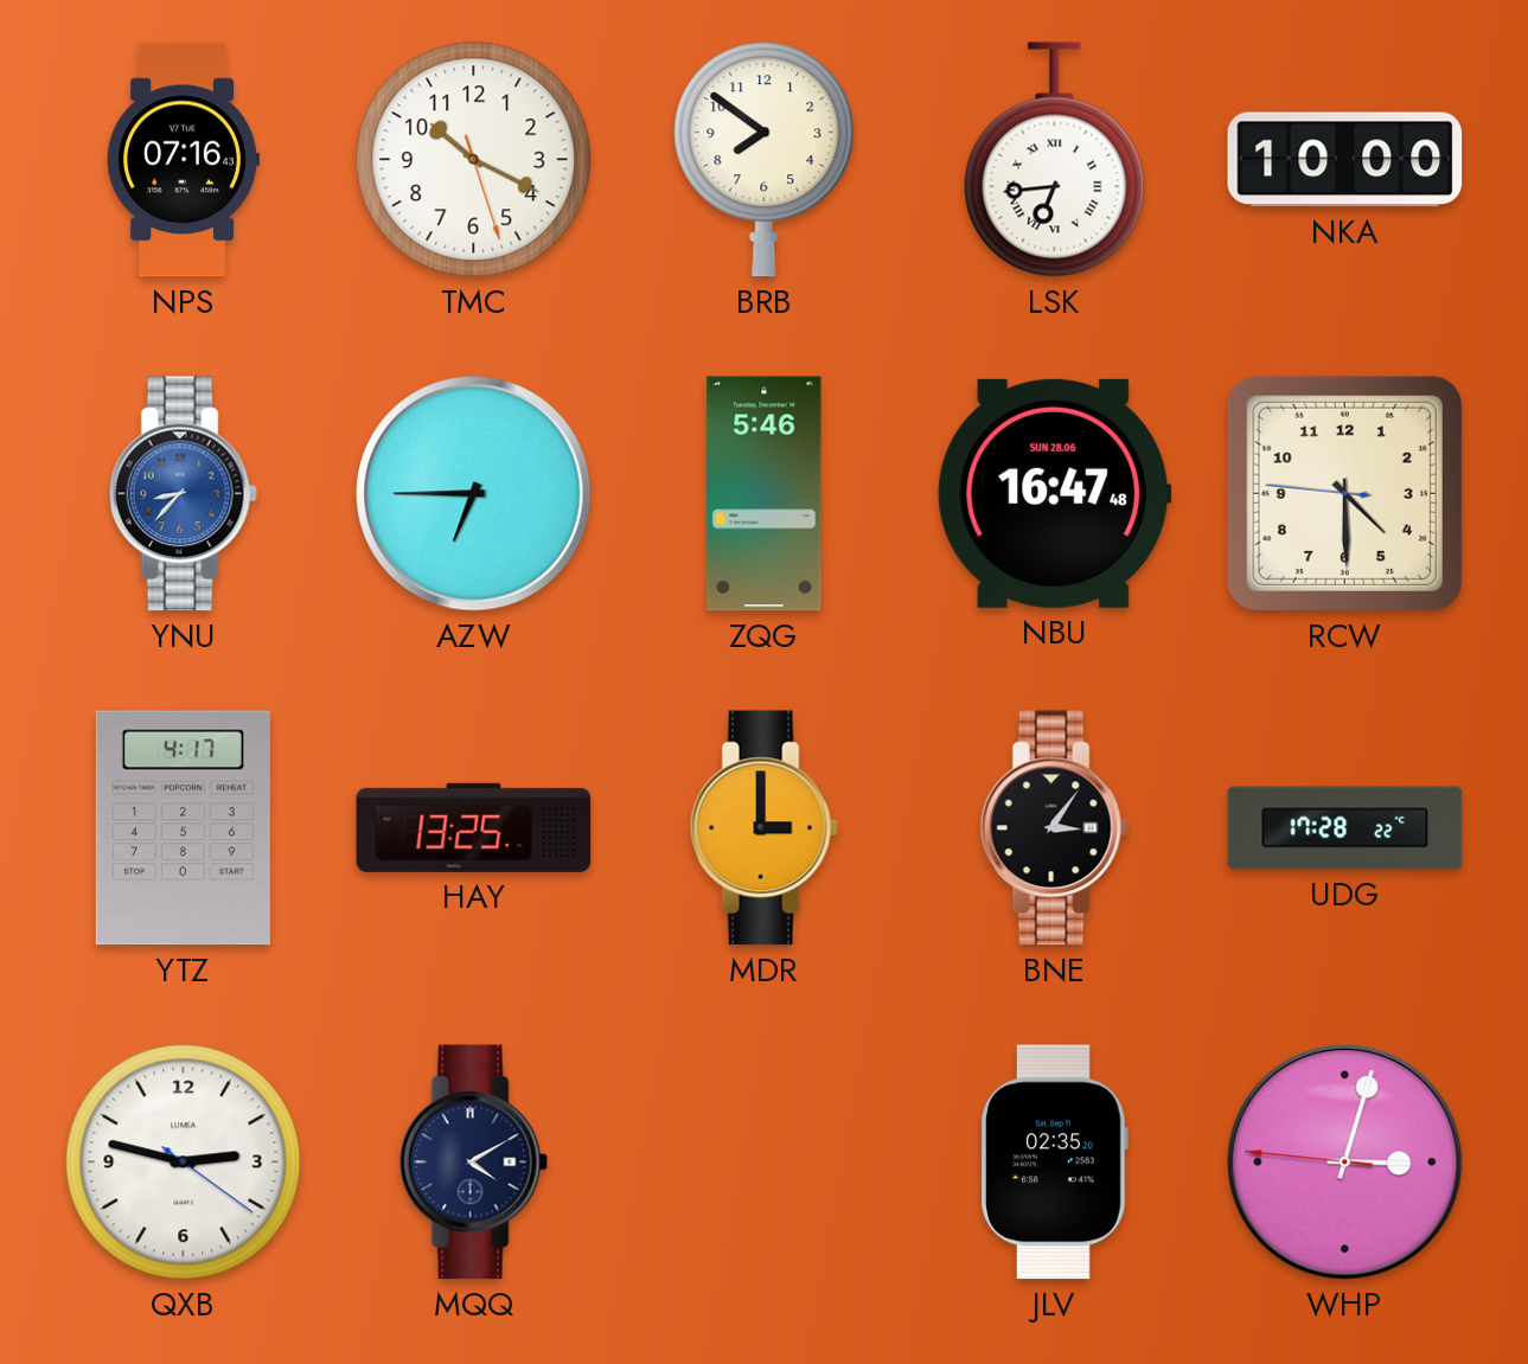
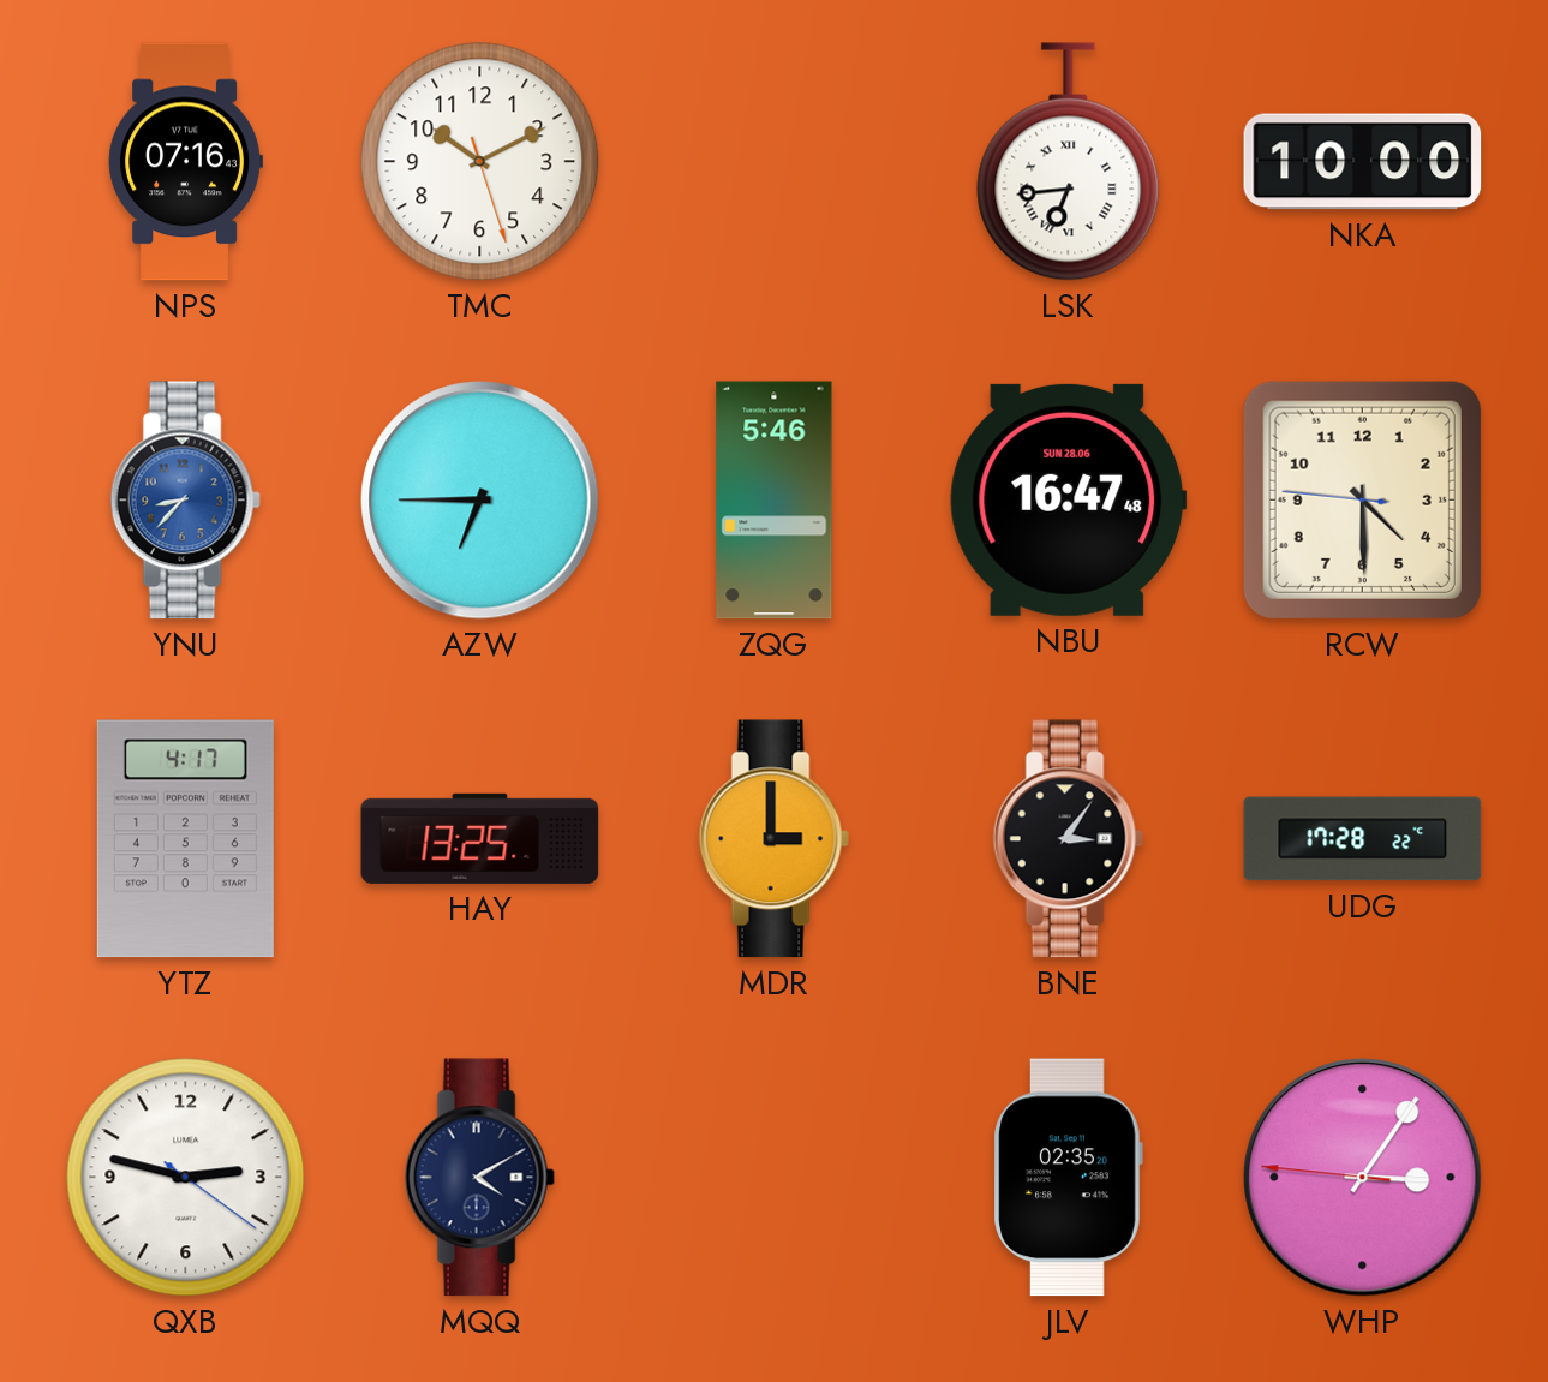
TMC: 10:19 -> 10:10
BRB: 7:51 -> none
WHP: 3:02 -> 3:05
